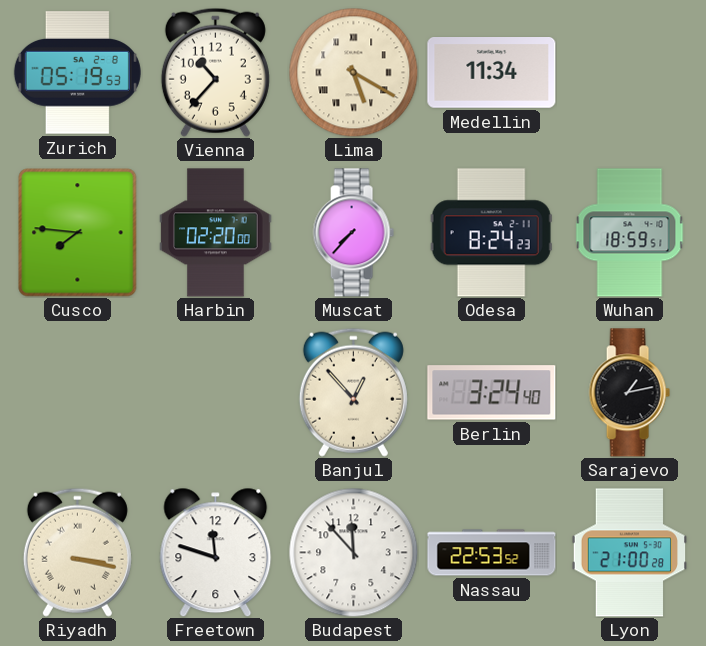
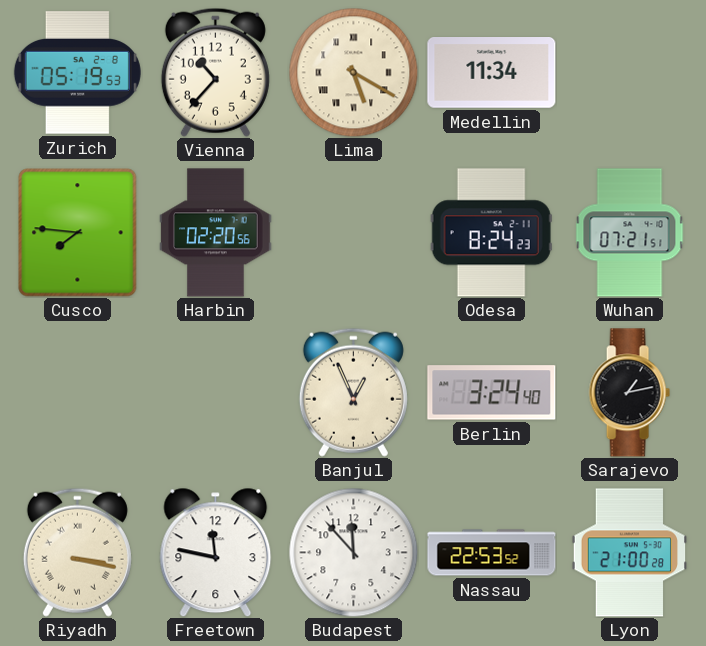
Harbin: 02:20:00 -> 02:20:56
Muscat: 7:37 -> none
Wuhan: 18:59 -> 07:21
Banjul: 12:53 -> 12:56
Freetown: 11:48 -> 11:47
